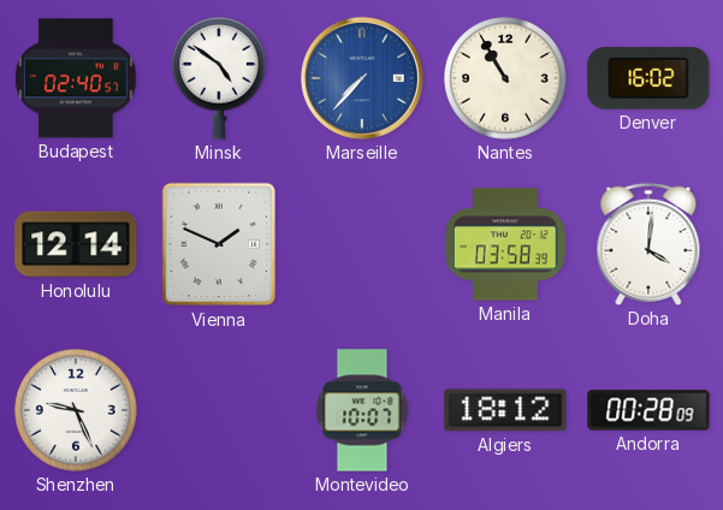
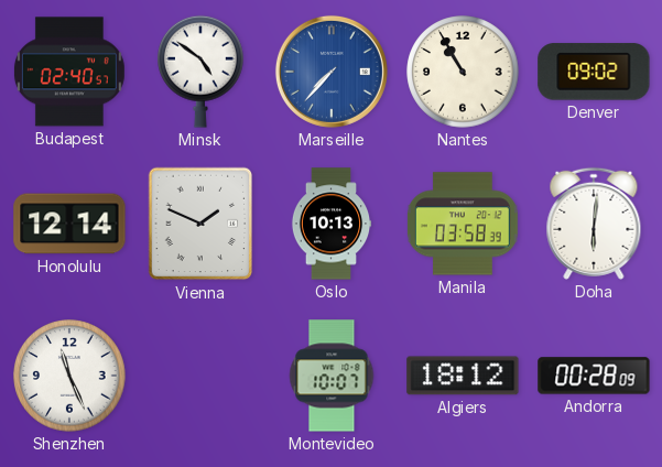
Denver: 16:02 -> 09:02
Oslo: none -> 10:13
Doha: 4:01 -> 6:01
Shenzhen: 9:26 -> 11:26
